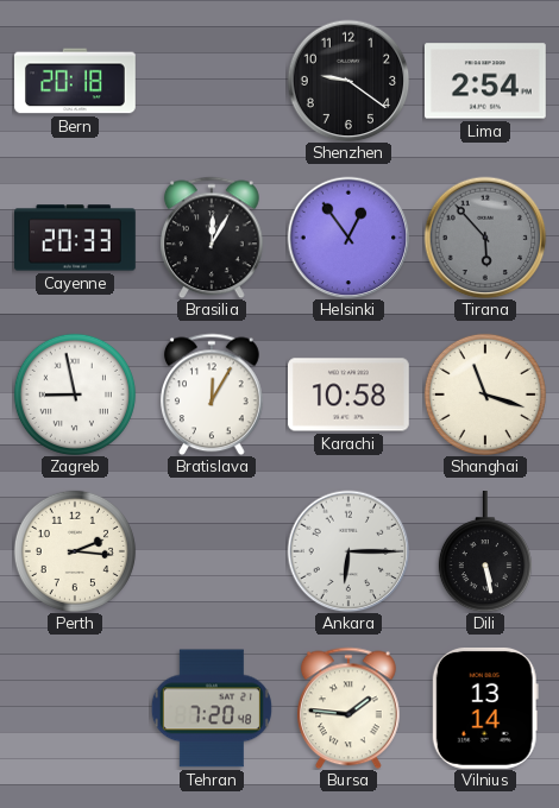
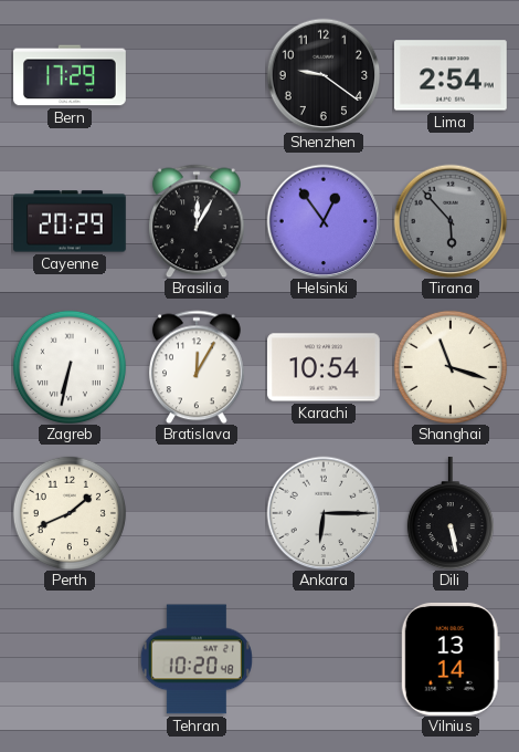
Bern: 20:18 -> 17:29
Cayenne: 20:33 -> 20:29
Zagreb: 8:58 -> 6:32
Karachi: 10:58 -> 10:54
Perth: 2:16 -> 1:41
Tehran: 7:20 -> 10:20
Bursa: 1:46 -> none
